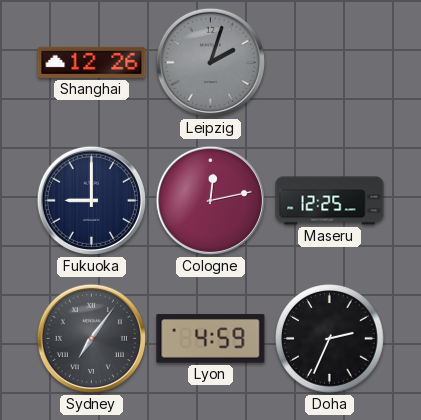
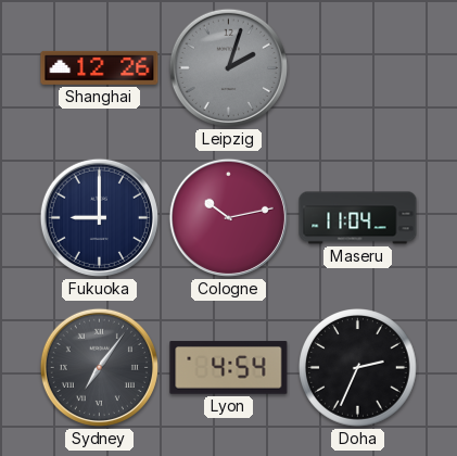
Cologne: 12:13 -> 10:13
Maseru: 12:25 -> 11:04
Lyon: 4:59 -> 4:54
